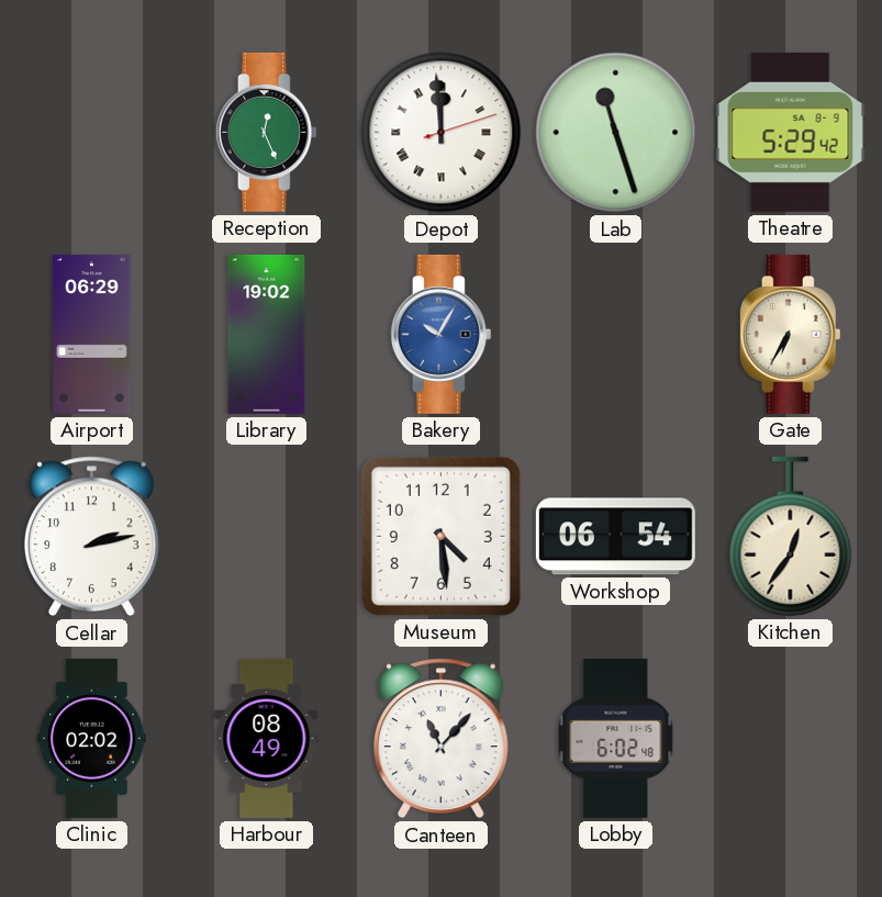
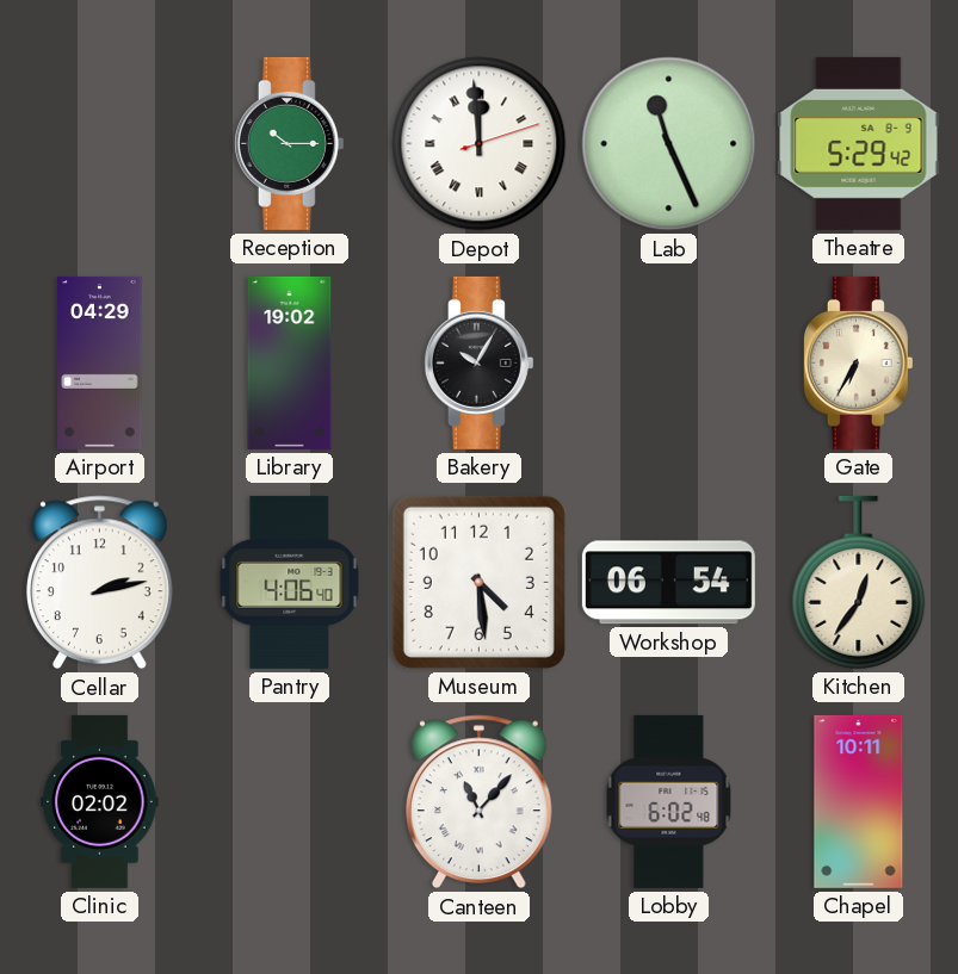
Reception: 12:26 -> 10:15
Lab: 11:27 -> 11:26
Airport: 06:29 -> 04:29
Bakery dial: blue -> black
Pantry: none -> 4:06
Harbour: 08:49 -> none
Chapel: none -> 10:11
